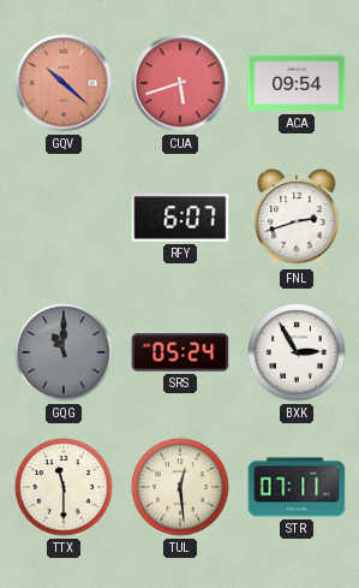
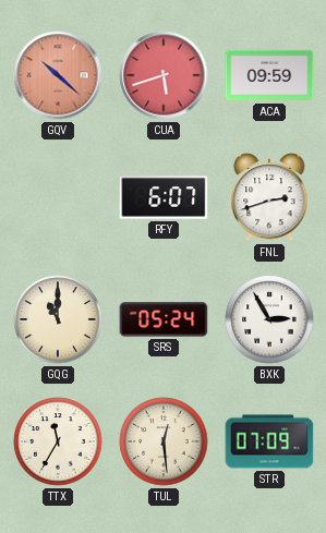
ACA: 09:54 -> 09:59
GQG dial: grey -> cream
TTX: 11:30 -> 11:35
STR: 07:11 -> 07:09
